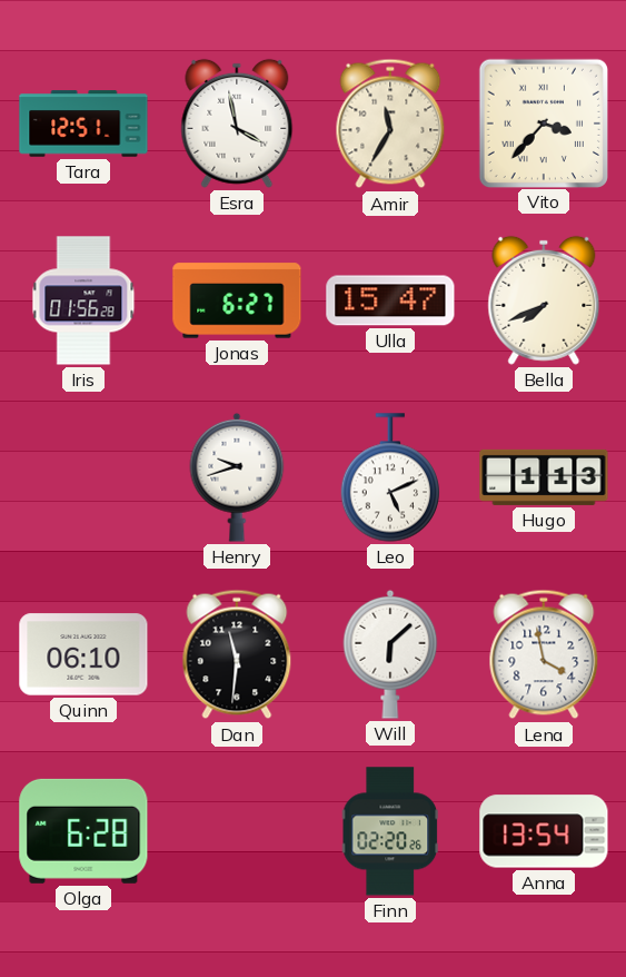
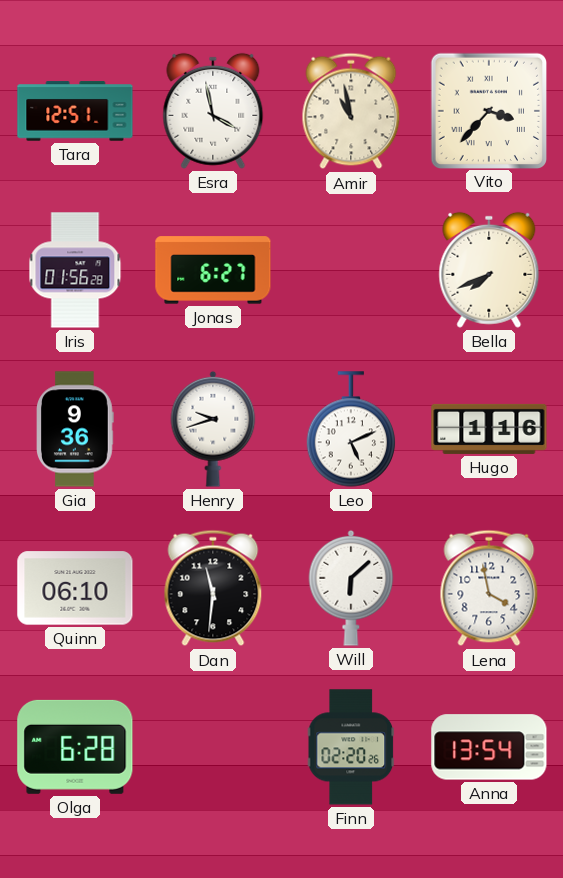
Amir: 11:35 -> 10:58
Ulla: 15:47 -> none
Gia: none -> 9:36
Hugo: 1:13 -> 1:16
